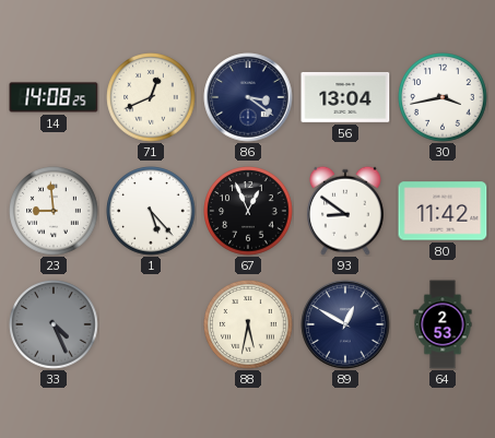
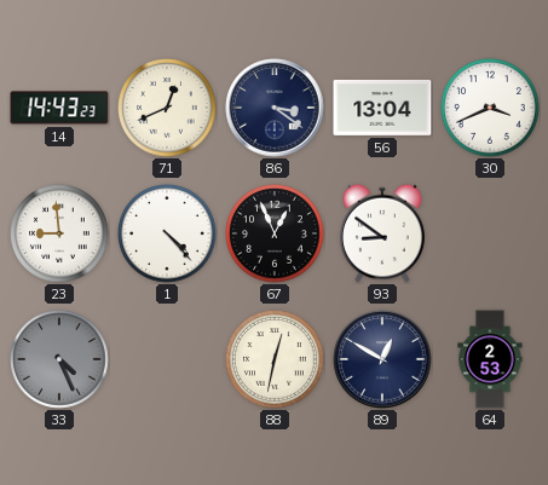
14: 14:08 -> 14:43
30: 3:43 -> 3:41
1: 5:23 -> 4:23
80: 11:42 -> none
88: 5:32 -> 12:32
